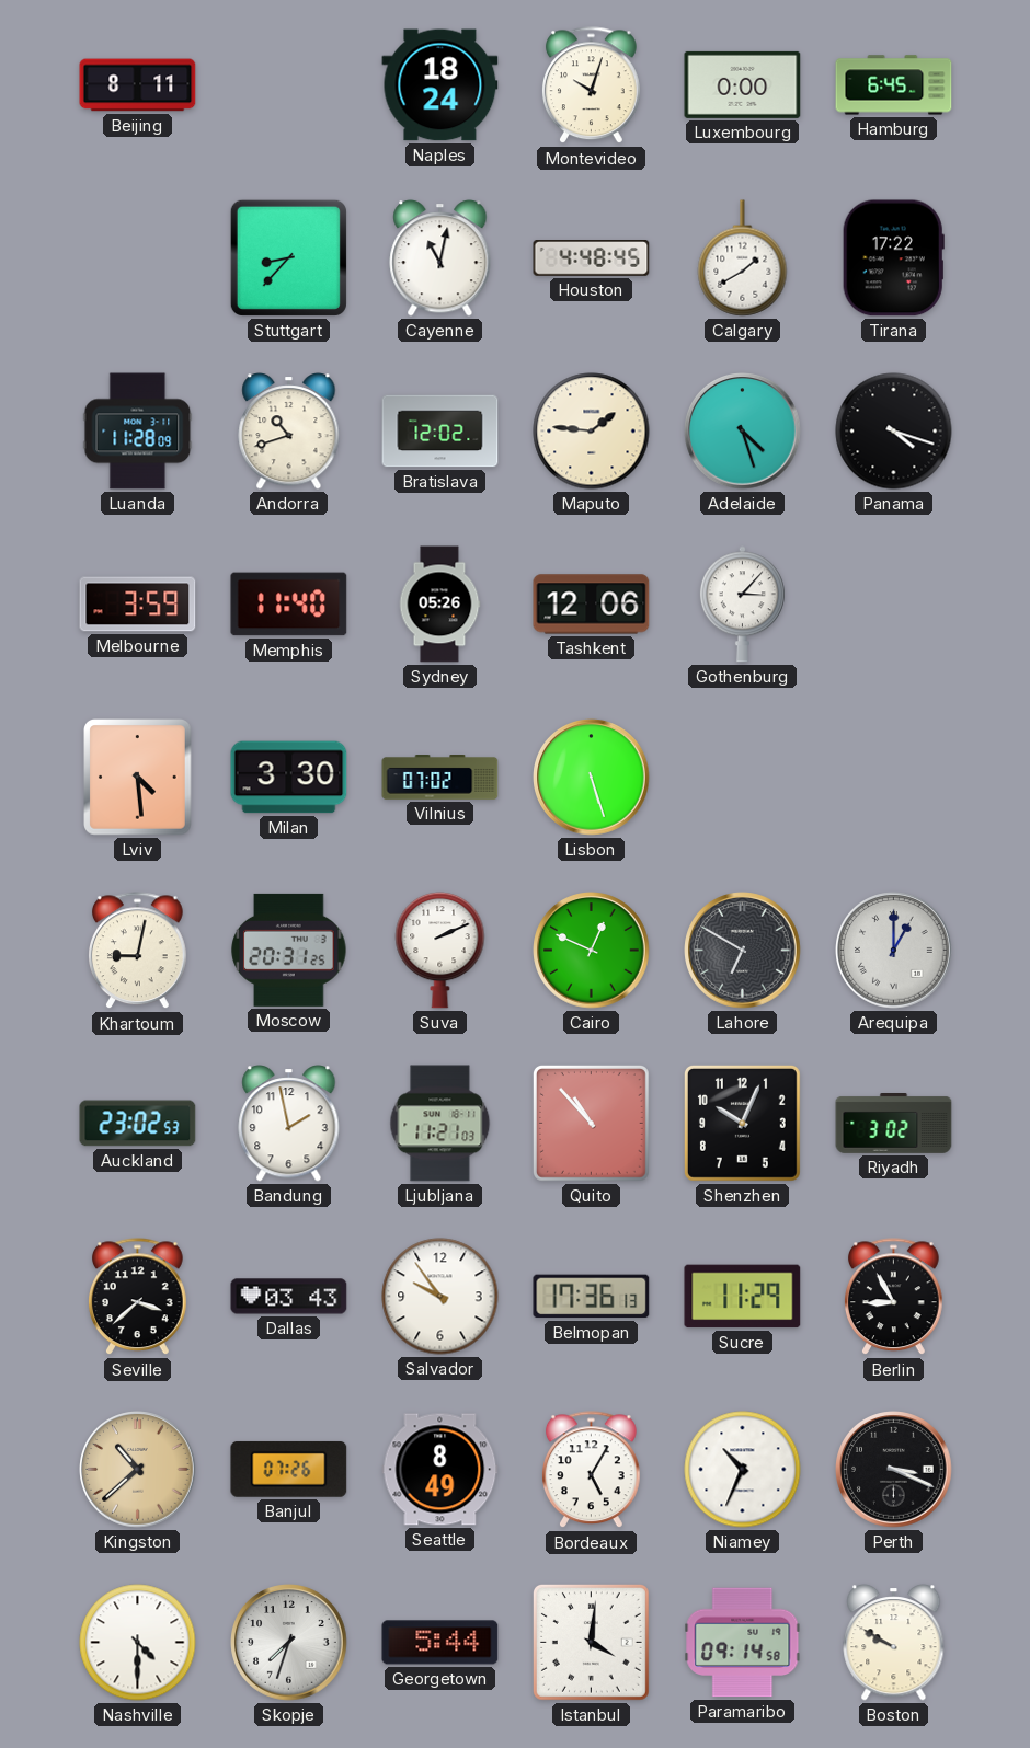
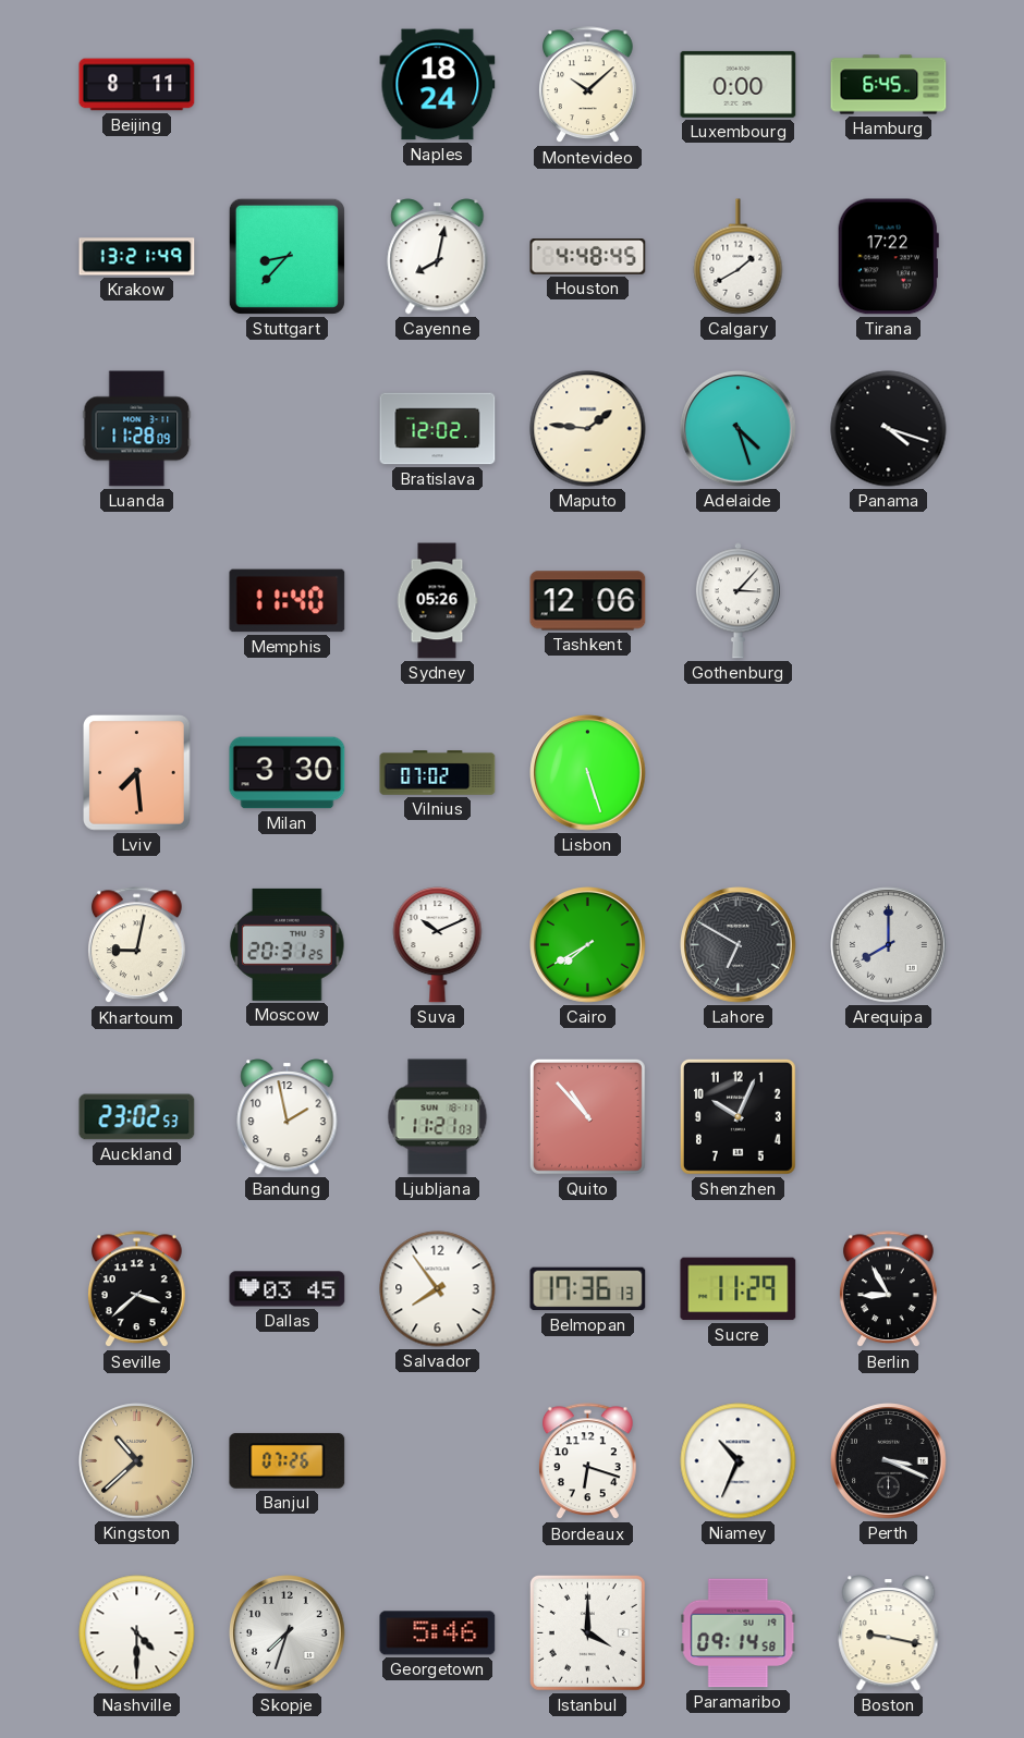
Montevideo: 10:03 -> 10:08
Krakow: none -> 13:21
Cayenne: 11:02 -> 8:02
Andorra: 10:42 -> none
Melbourne: 3:59 -> none
Lviv: 4:29 -> 7:29
Suva: 2:11 -> 10:11
Cairo: 12:49 -> 7:40
Arequipa: 1:00 -> 8:00
Riyadh: 3:02 -> none
Dallas: 03:43 -> 03:45
Salvador: 9:54 -> 7:54
Seattle: 8:49 -> none
Bordeaux: 5:05 -> 6:18
Georgetown: 5:44 -> 5:46
Istanbul: 4:01 -> 4:00
Boston: 9:50 -> 9:17
